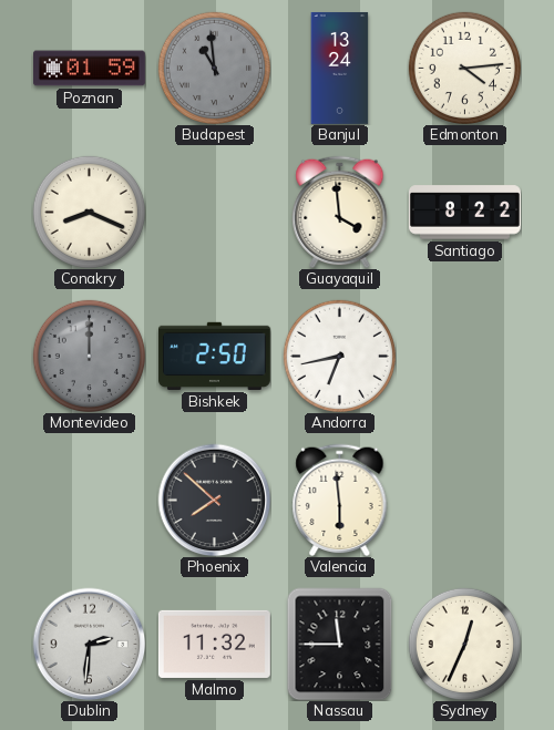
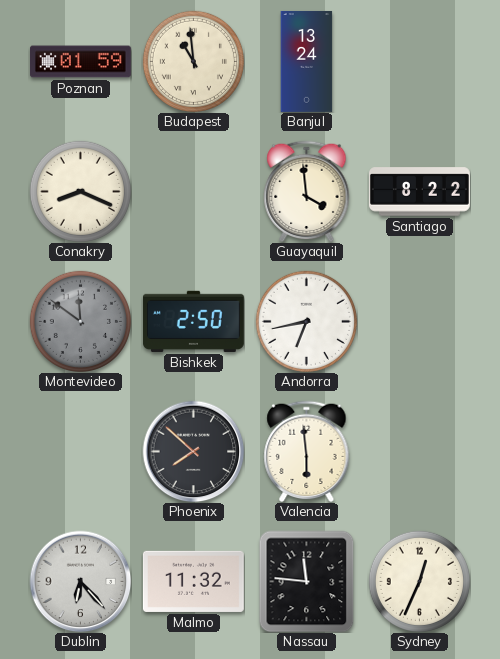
Budapest dial: grey -> cream
Edmonton: 4:14 -> none
Montevideo: 12:00 -> 11:51
Dublin: 2:31 -> 6:23
Nassau: 11:45 -> 11:46
